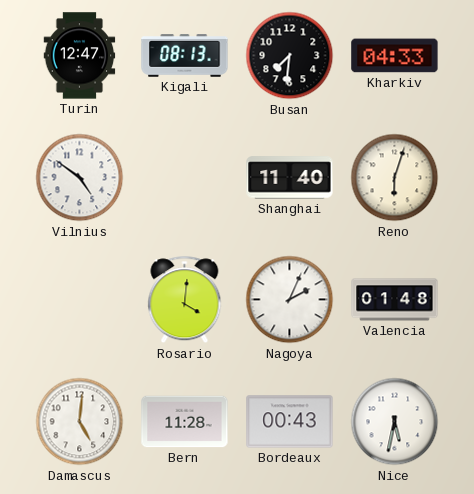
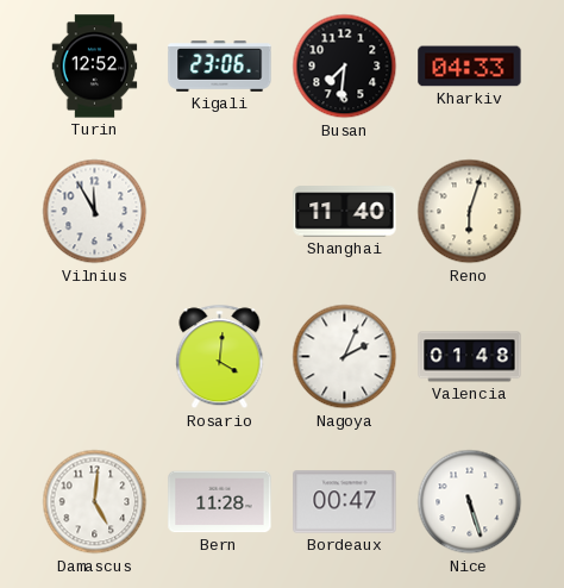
Turin: 12:47 -> 12:52
Kigali: 08:13 -> 23:06
Vilnius: 4:51 -> 11:55
Bordeaux: 00:43 -> 00:47
Nice: 5:32 -> 5:27
